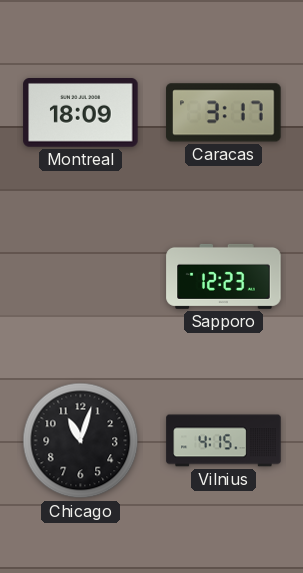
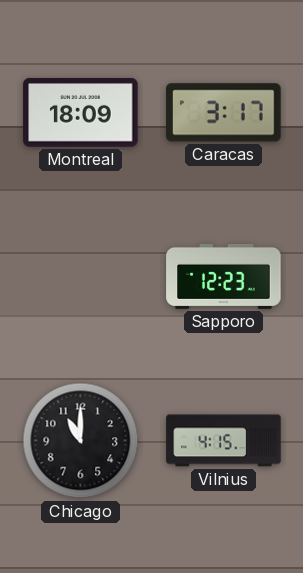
Chicago: 11:03 -> 11:00
